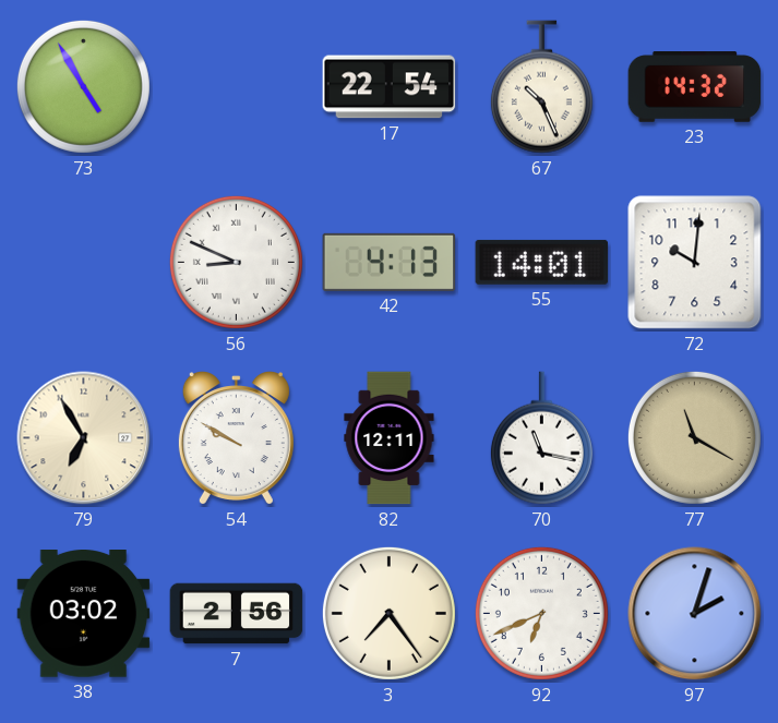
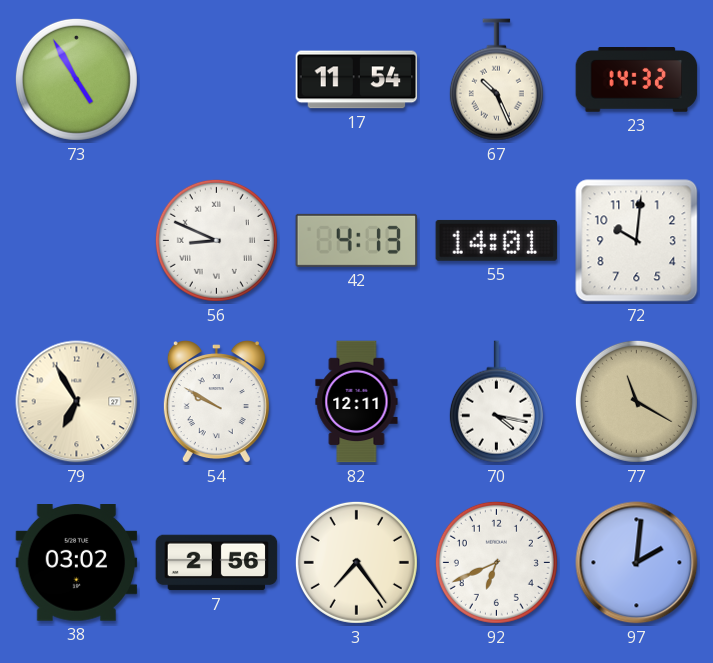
17: 22:54 -> 11:54
70: 11:17 -> 4:17
97: 2:03 -> 2:01
